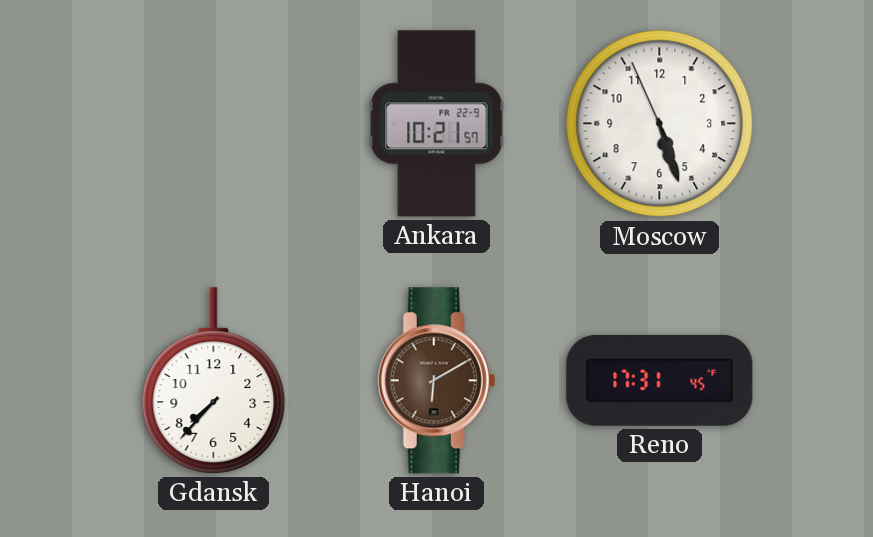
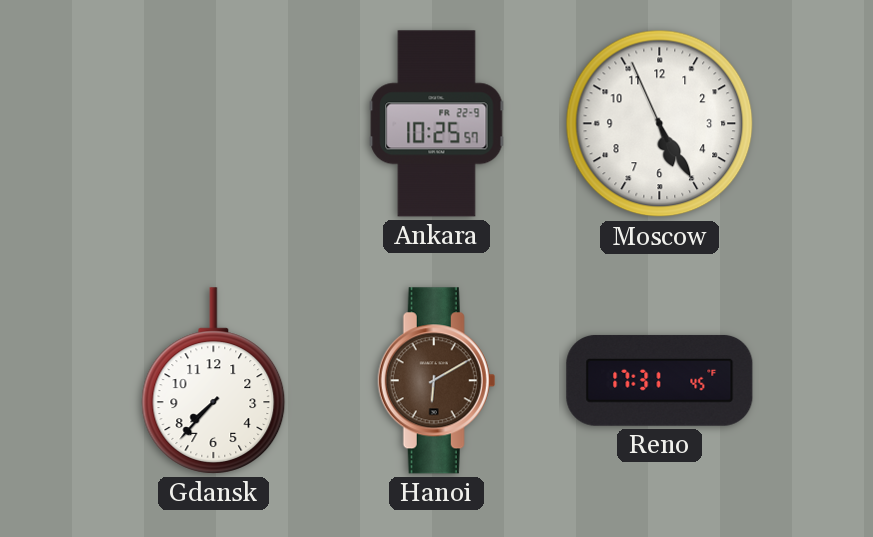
Ankara: 10:21 -> 10:25
Moscow: 5:26 -> 5:24
